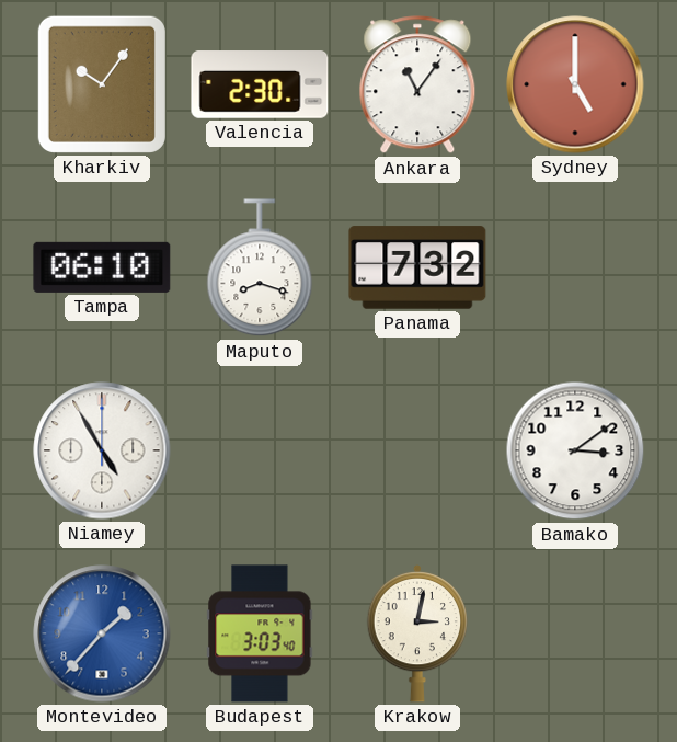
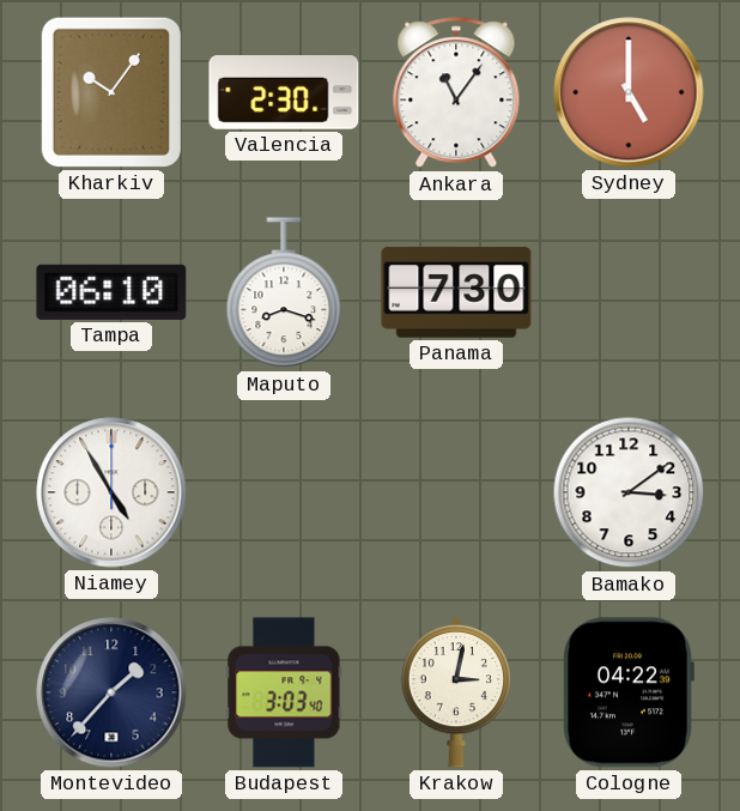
Panama: 7:32 -> 7:30
Montevideo dial: blue -> navy
Cologne: none -> 04:22
